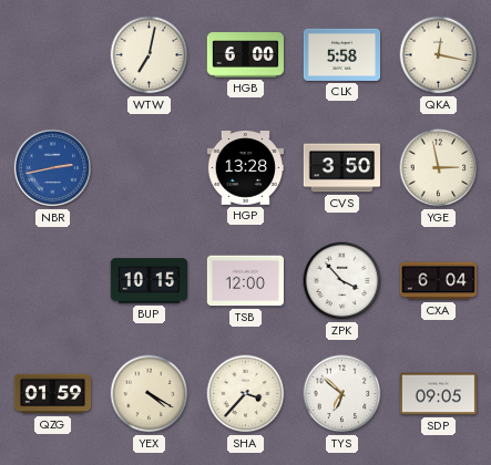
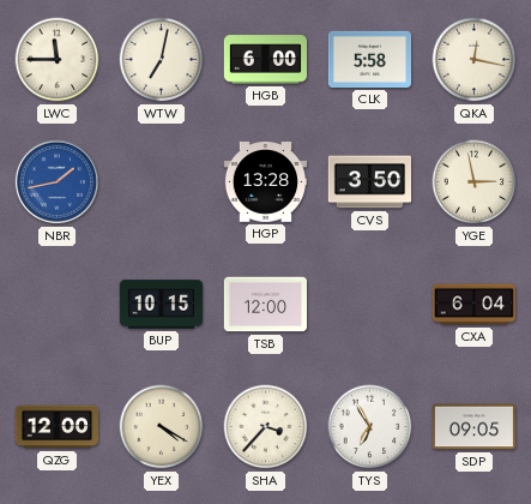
LWC: none -> 11:45
NBR: 2:43 -> 1:43
ZPK: 3:53 -> none
QZG: 01:59 -> 12:00
TYS: 6:52 -> 6:55
